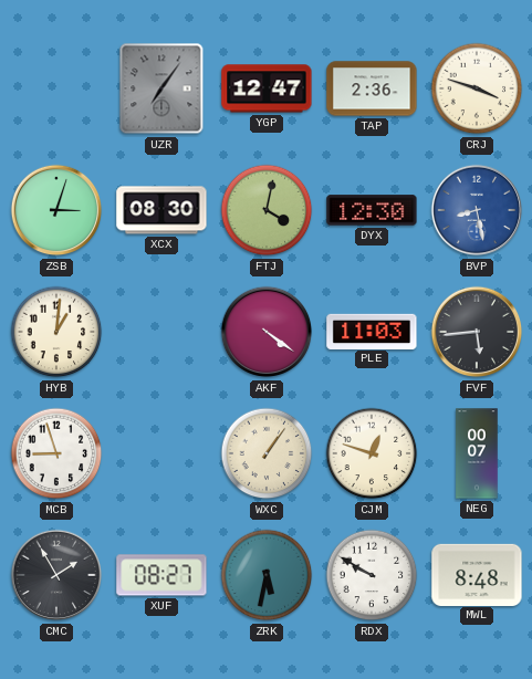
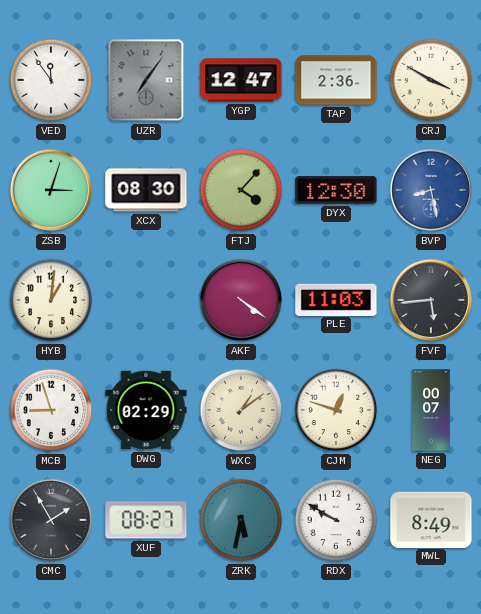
VED: none -> 11:54
CRJ: 3:48 -> 3:50
FTJ: 4:02 -> 4:07
DWG: none -> 02:29
WXC: 1:06 -> 1:09
MWL: 8:48 -> 8:49
